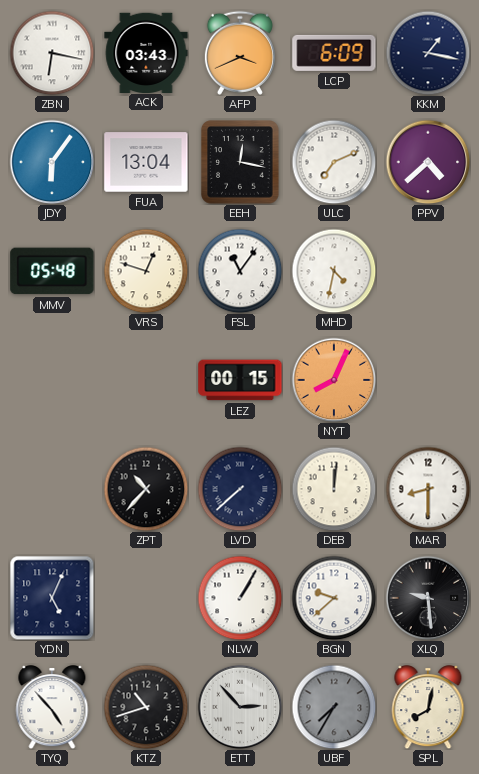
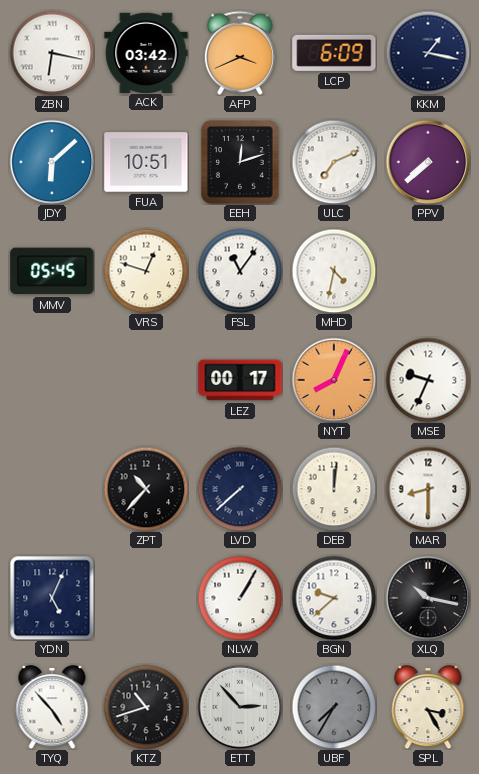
ACK: 03:43 -> 03:42
JDY: 6:06 -> 6:08
FUA: 13:04 -> 10:51
EEH: 12:17 -> 12:12
PPV: 4:38 -> 7:38
MMV: 05:48 -> 05:45
LEZ: 00:15 -> 00:17
MSE: none -> 9:34
XLQ: 9:29 -> 10:17
SPL: 8:02 -> 3:25
